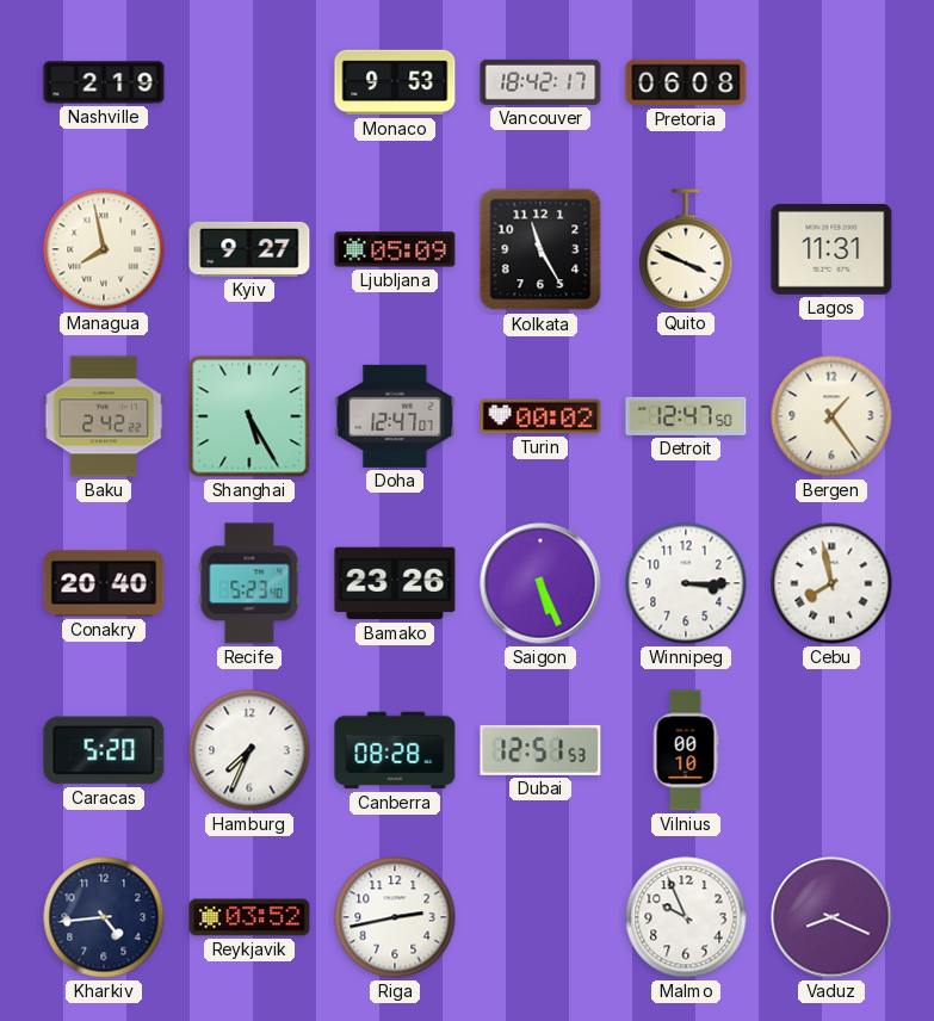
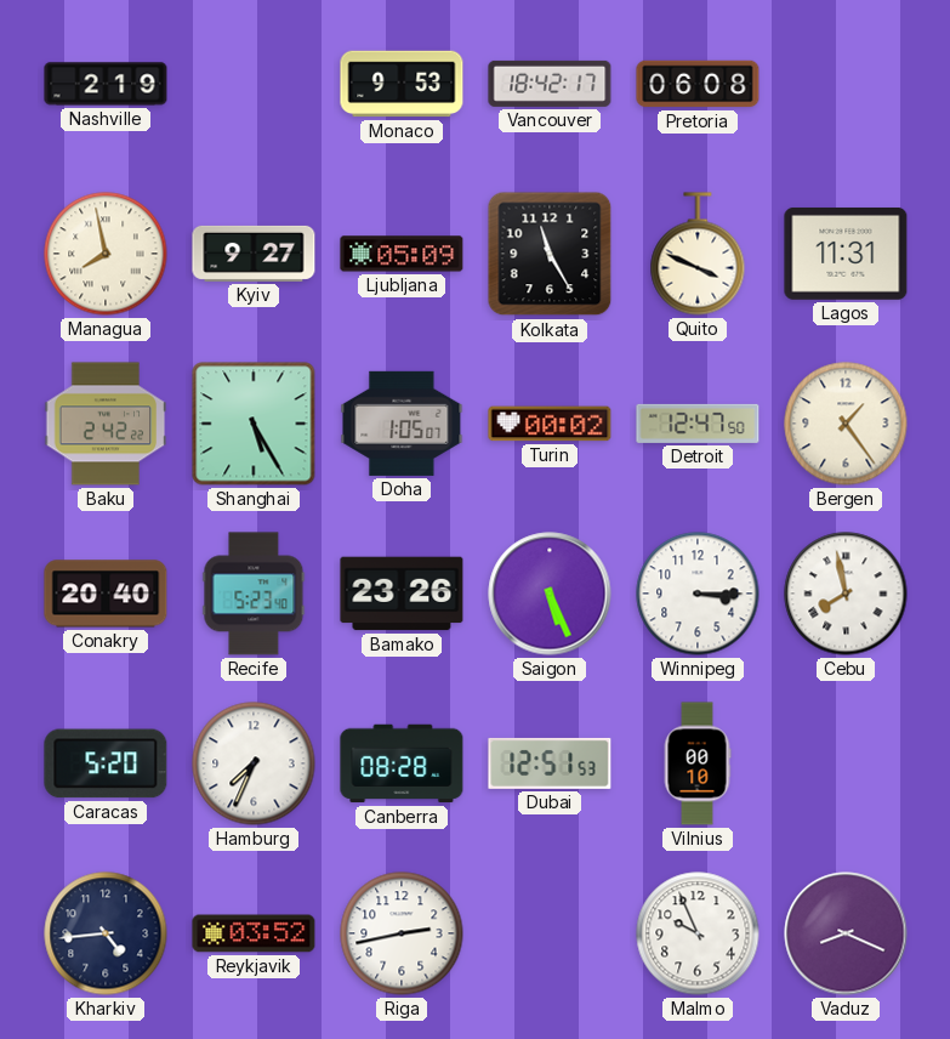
Doha: 12:47 -> 1:05
